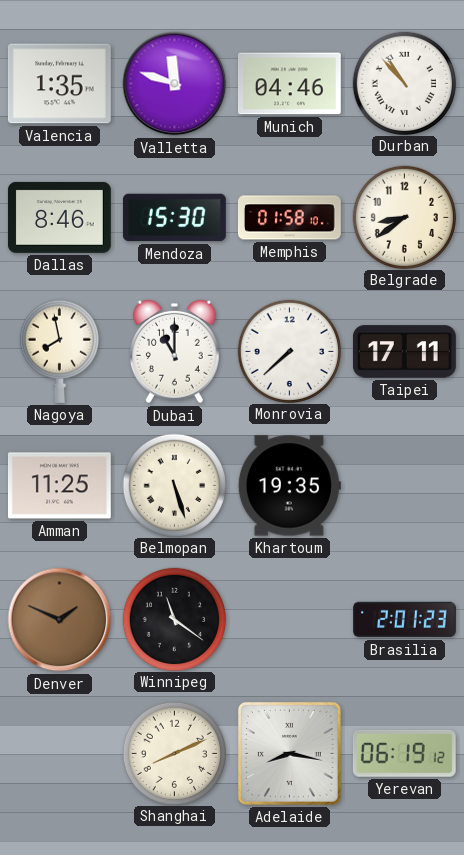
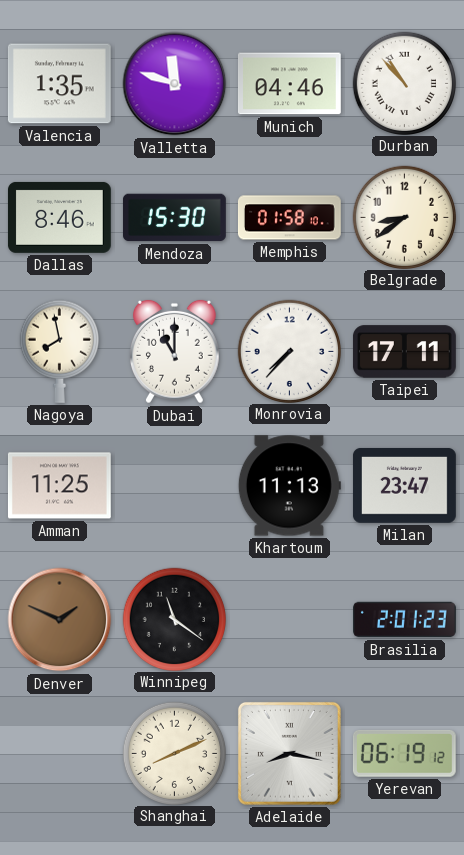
Monrovia: 7:38 -> 7:37
Belmopan: 5:27 -> none
Khartoum: 19:35 -> 11:13
Milan: none -> 23:47
